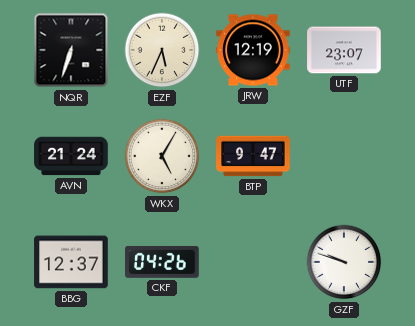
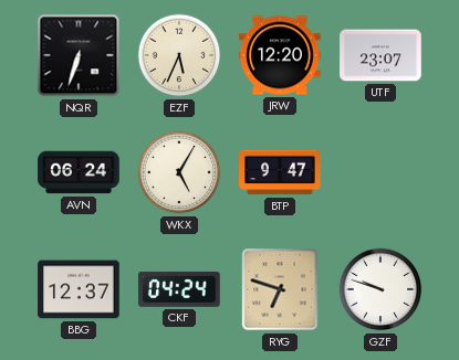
JRW: 12:19 -> 12:20
AVN: 21:24 -> 06:24
CKF: 04:26 -> 04:24
RYG: none -> 6:48
